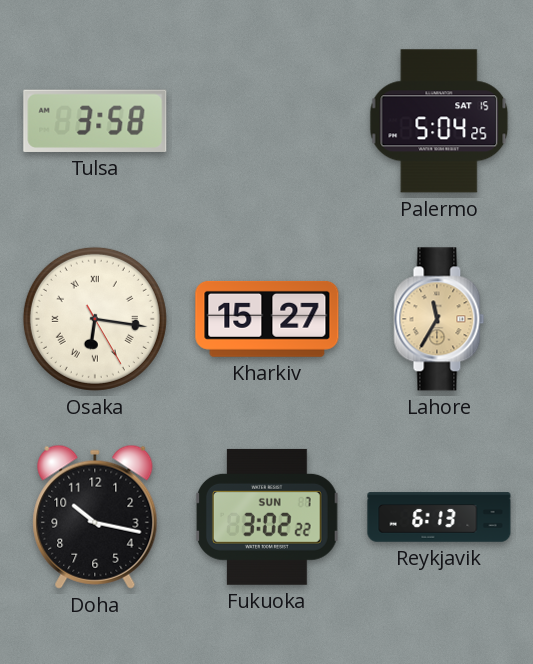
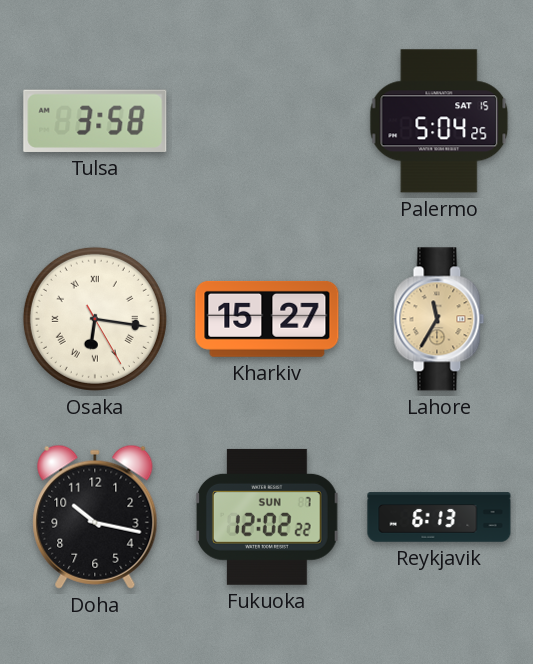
Fukuoka: 3:02 -> 12:02
